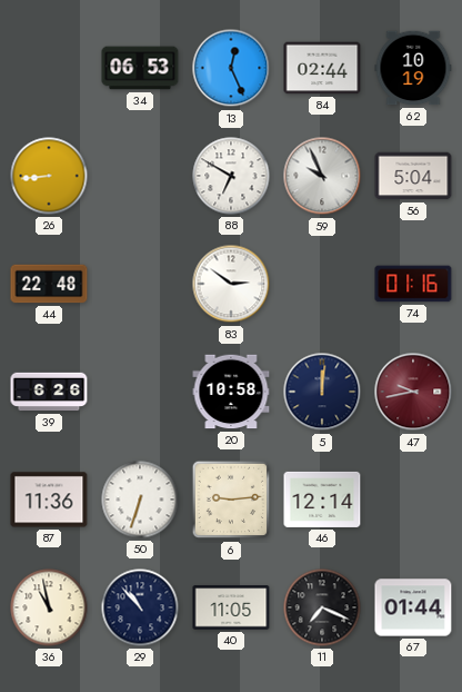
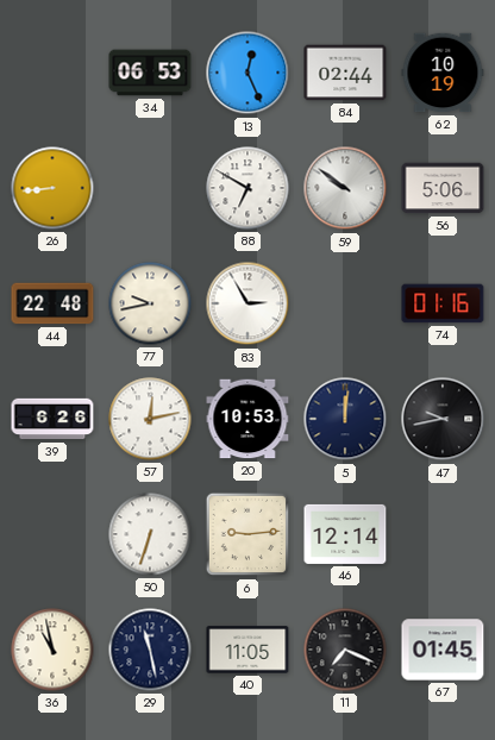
59: 9:56 -> 9:51
56: 5:04 -> 5:06
77: none -> 9:43
83: 2:51 -> 2:55
57: none -> 12:13
20: 10:58 -> 10:53
47 dial: burgundy -> black
87: 11:36 -> none
29: 10:53 -> 11:28
67: 01:44 -> 01:45
